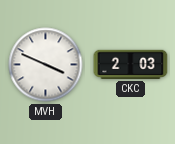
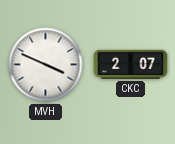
CKC: 2:03 -> 2:07
